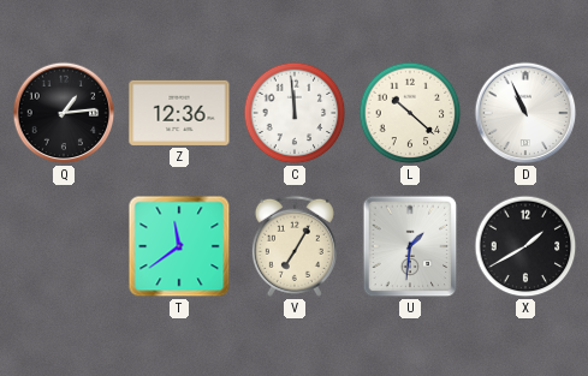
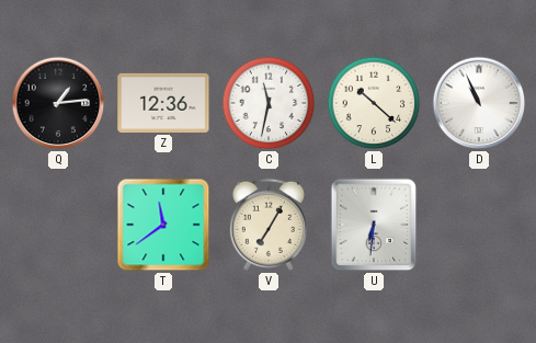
C: 11:59 -> 11:32
U: 1:31 -> 6:31
X: 1:40 -> none
